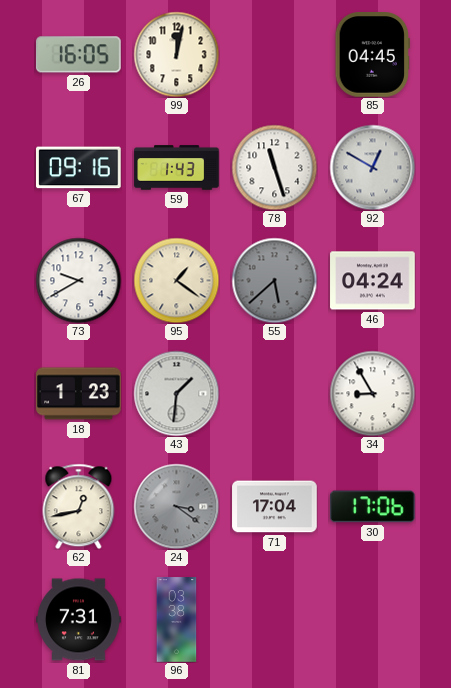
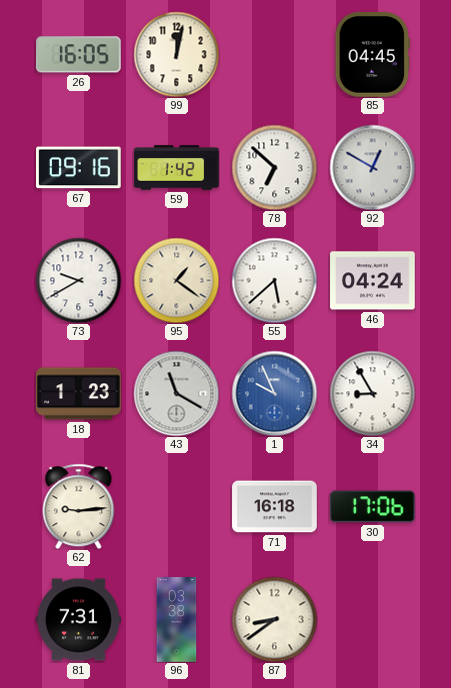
59: 1:43 -> 1:42
78: 11:27 -> 6:52
55 dial: grey -> white
43: 1:31 -> 11:20
1: none -> 9:56
62: 12:43 -> 9:14
24: 3:21 -> none
71: 17:04 -> 16:18
87: none -> 8:39
